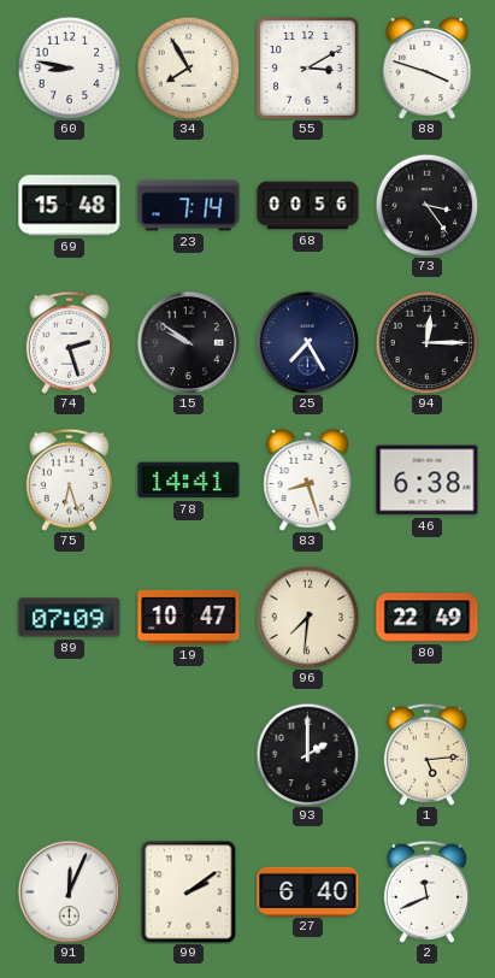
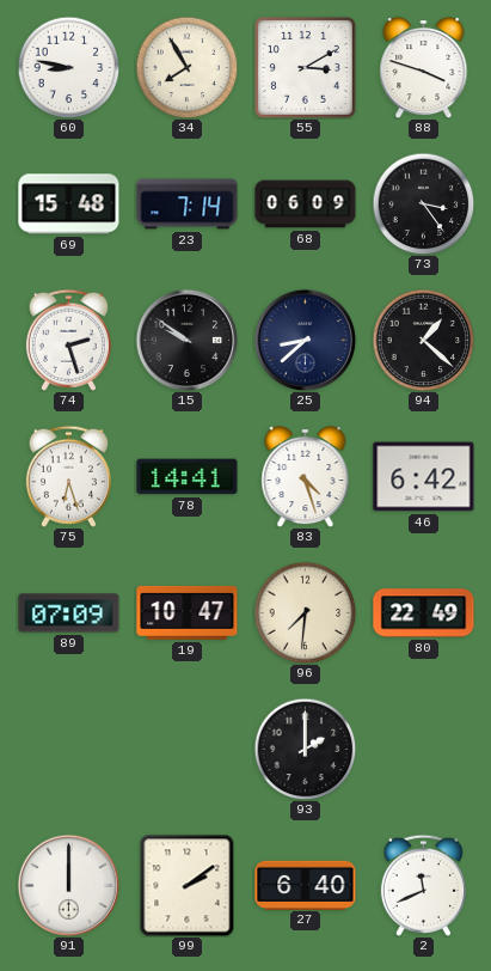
68: 00:56 -> 06:09
25: 7:25 -> 8:38
94: 12:15 -> 1:22
83: 8:27 -> 4:27
46: 6:38 -> 6:42
1: 5:14 -> none
91: 12:04 -> 12:00
